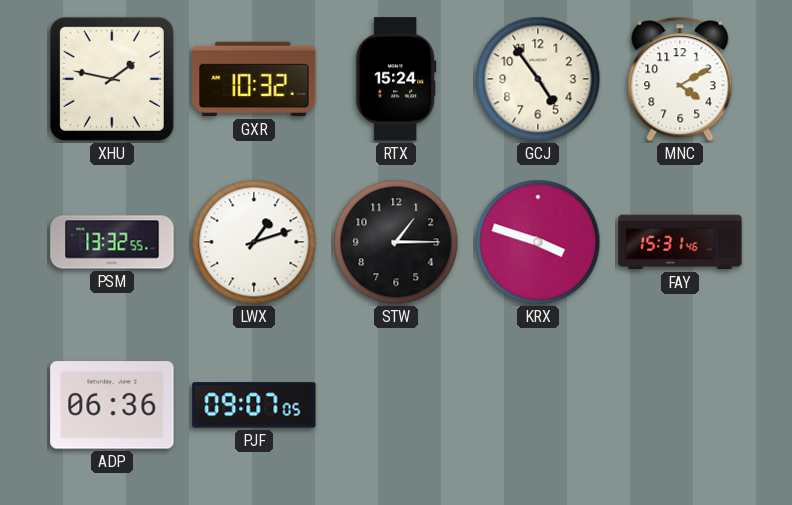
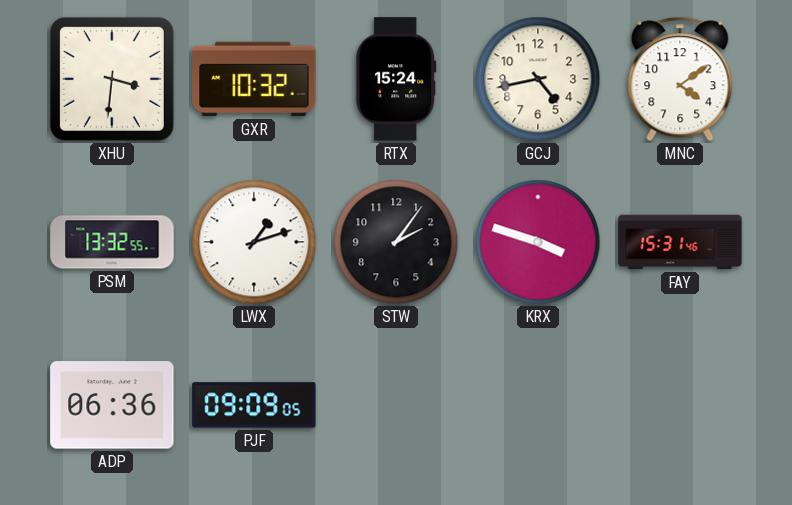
XHU: 1:47 -> 3:31
GCJ: 4:54 -> 4:43
MNC: 4:10 -> 4:09
STW: 1:15 -> 2:06
PJF: 09:07 -> 09:09
